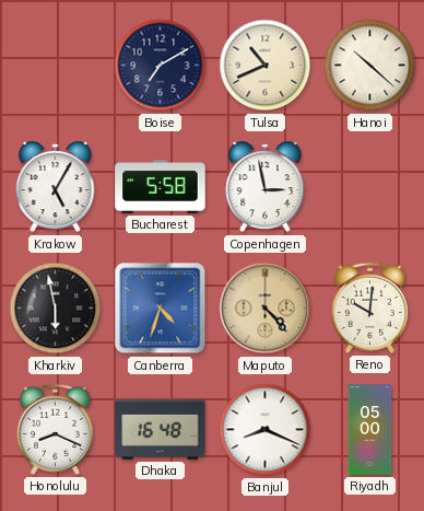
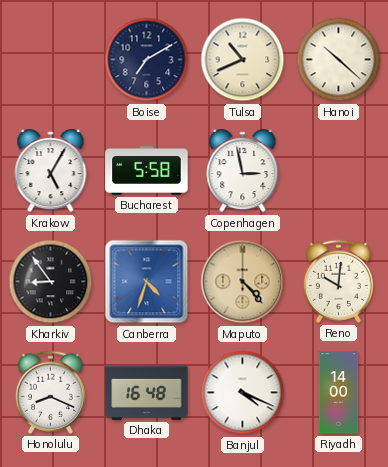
Kharkiv: 5:58 -> 8:54
Banjul: 8:19 -> 4:19
Riyadh: 05:00 -> 14:00
